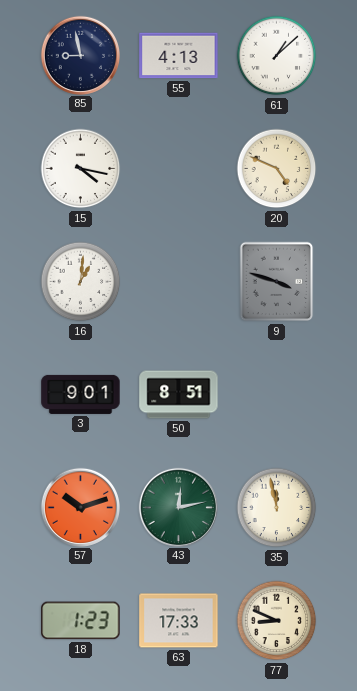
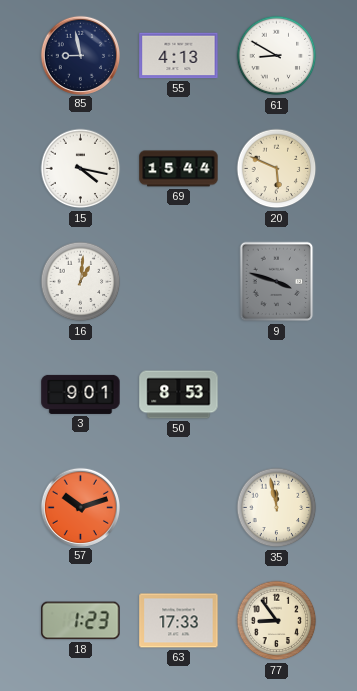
61: 1:08 -> 8:50
69: none -> 15:44
20: 4:49 -> 5:49
50: 8:51 -> 8:53
43: 12:13 -> none
77: 8:49 -> 8:54
